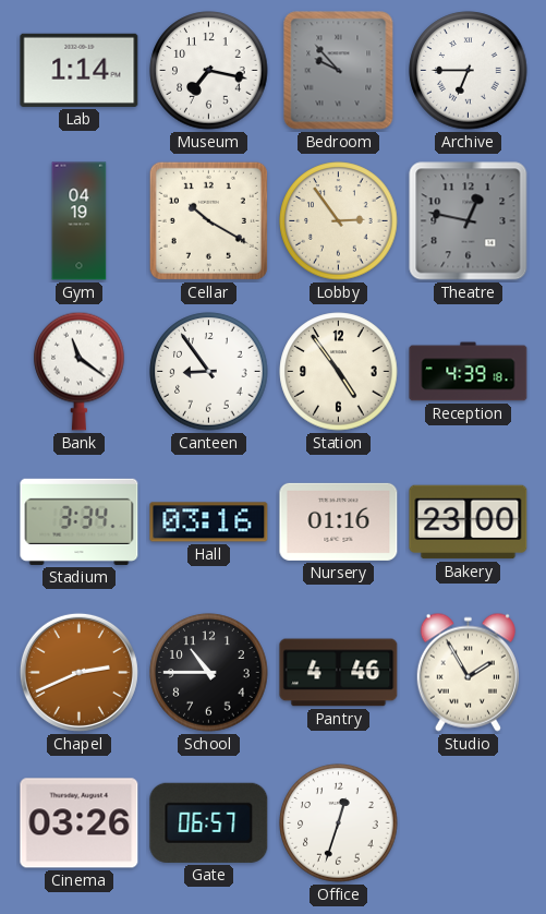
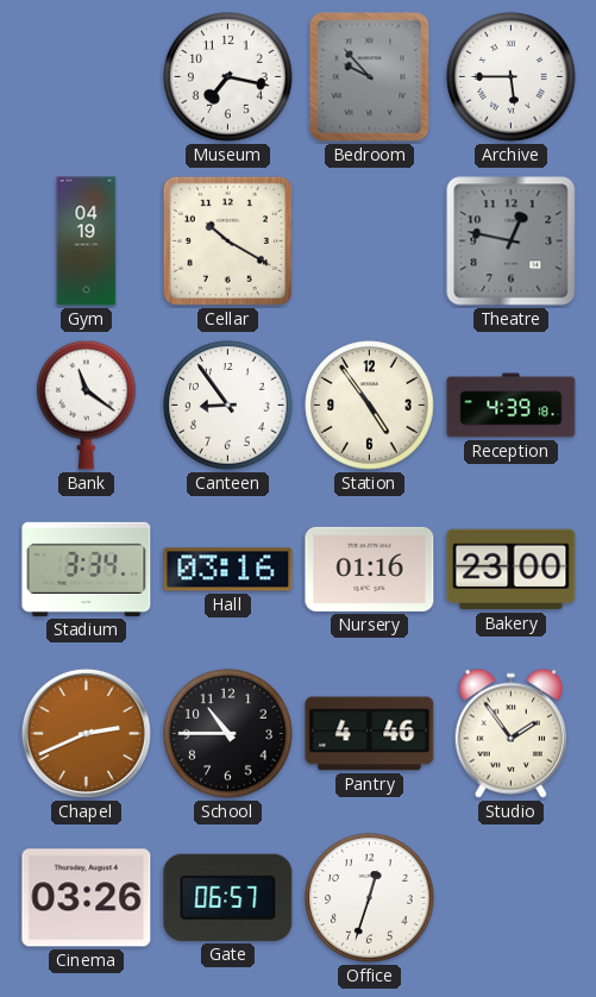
Lab: 1:14 -> none
Archive: 6:45 -> 5:45
Lobby: 2:54 -> none
Studio: 1:55 -> 1:54
